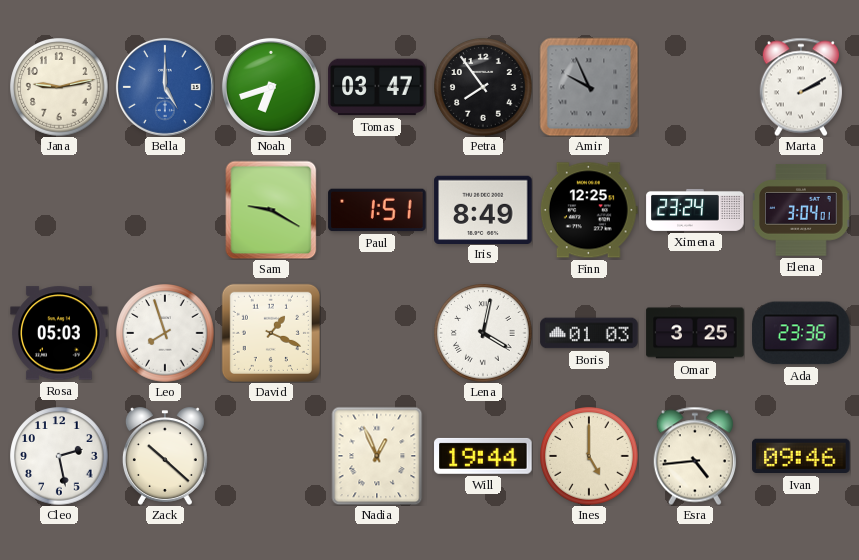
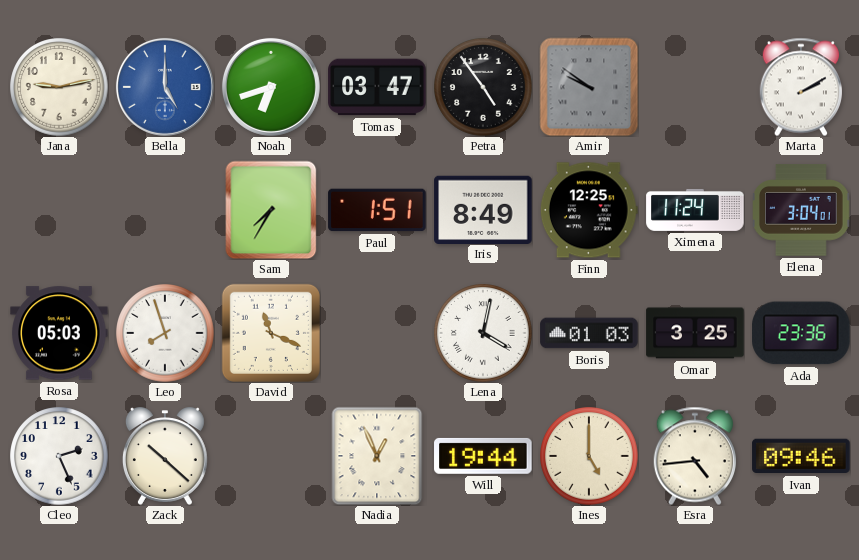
Petra: 7:54 -> 4:54
Amir: 9:56 -> 9:51
Sam: 9:20 -> 7:35
Ximena: 23:24 -> 11:24
David: 1:19 -> 11:19
Cleo: 2:28 -> 2:26
